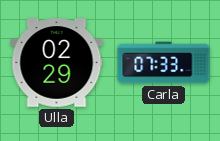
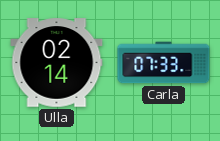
Ulla: 02:29 -> 02:14
